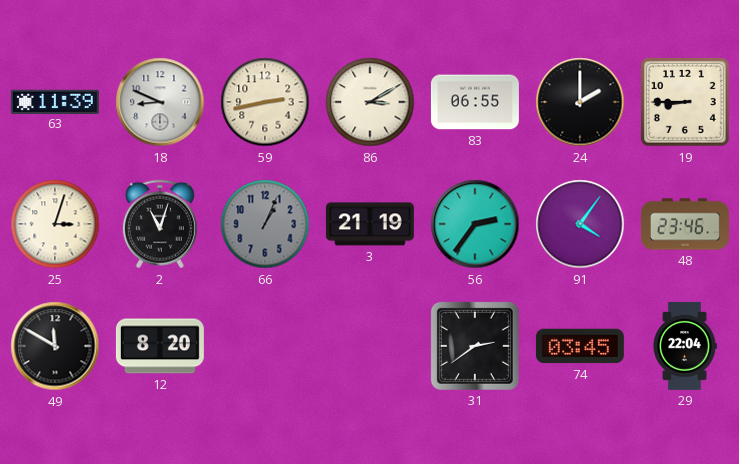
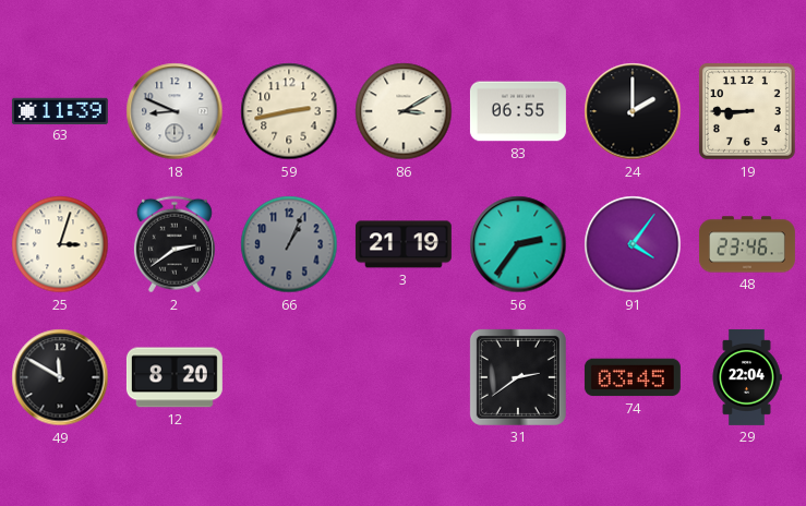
2: 11:03 -> 2:39
